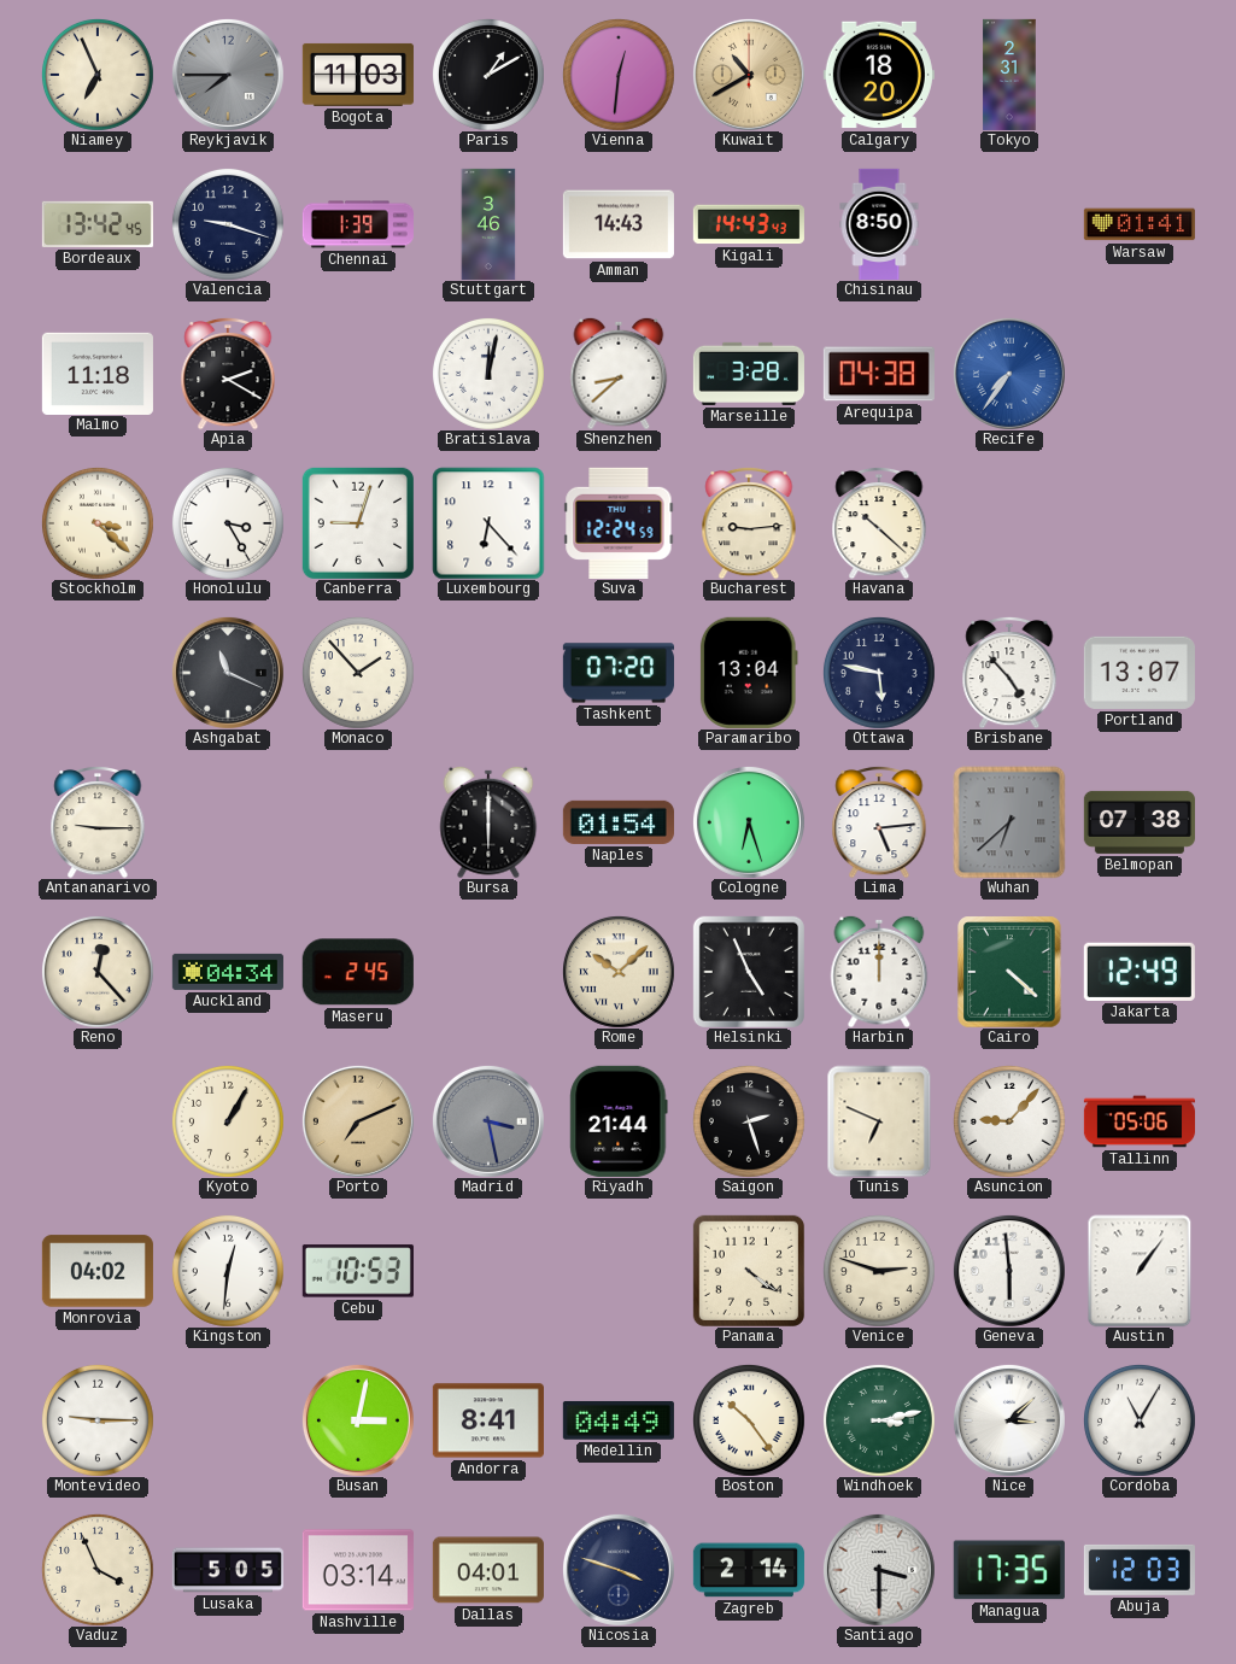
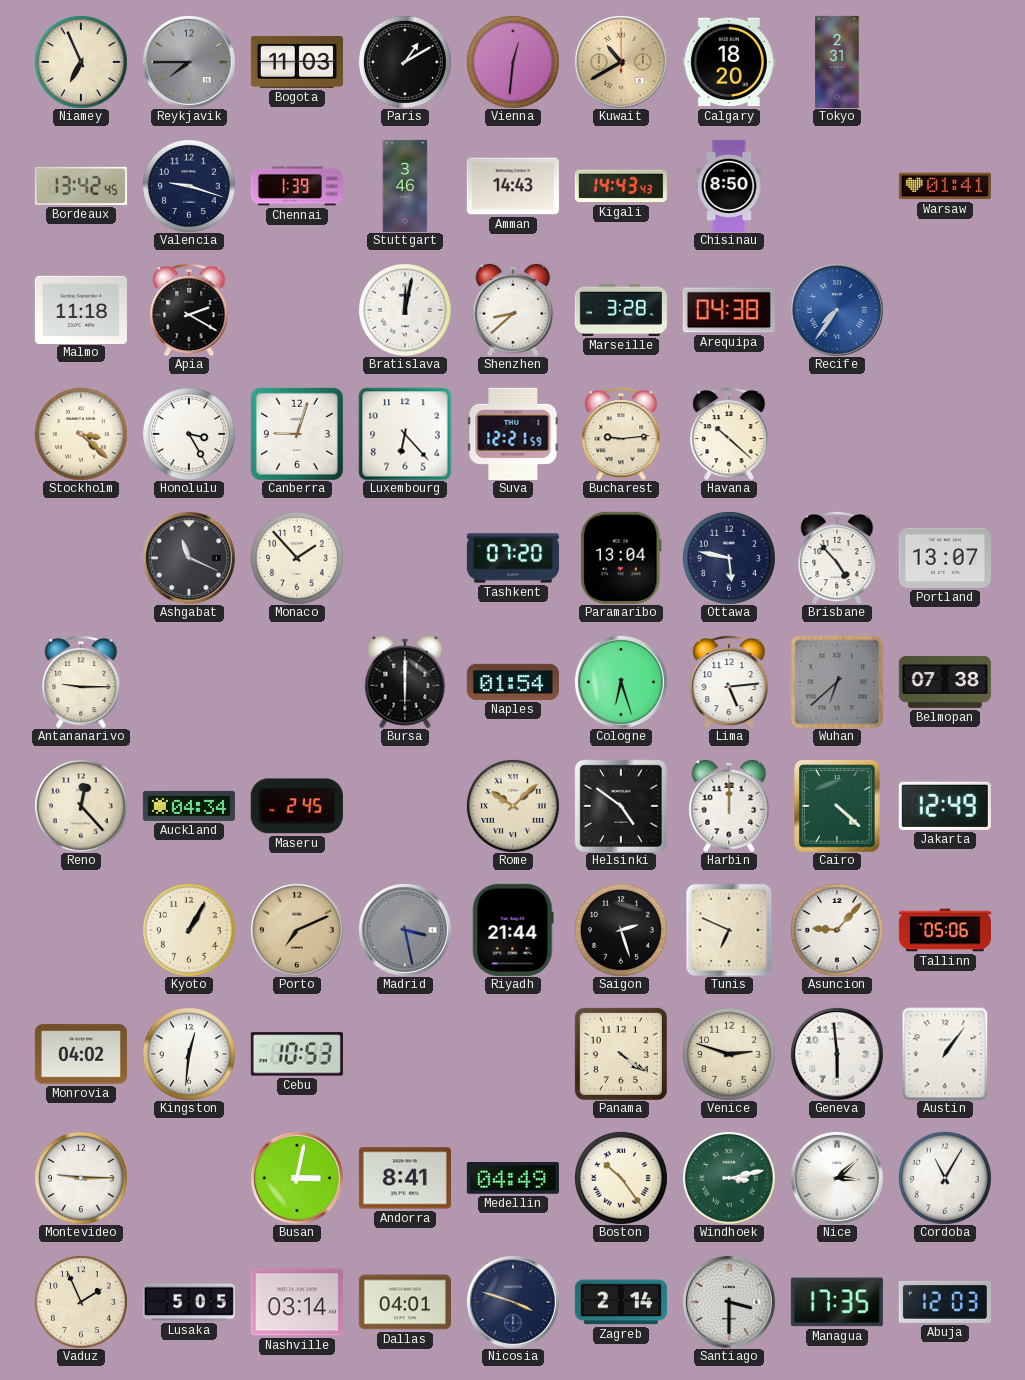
Suva: 12:24 -> 12:21
Helsinki: 4:56 -> 4:51
Vaduz: 3:56 -> 1:56
